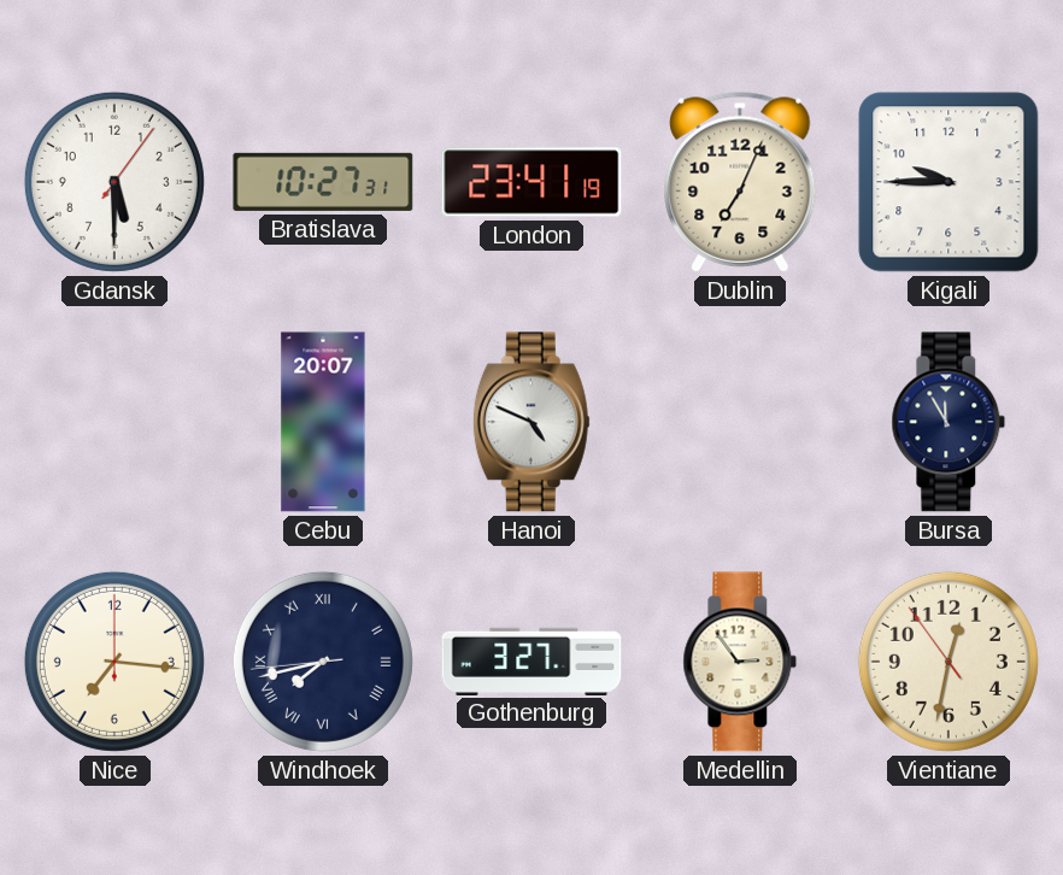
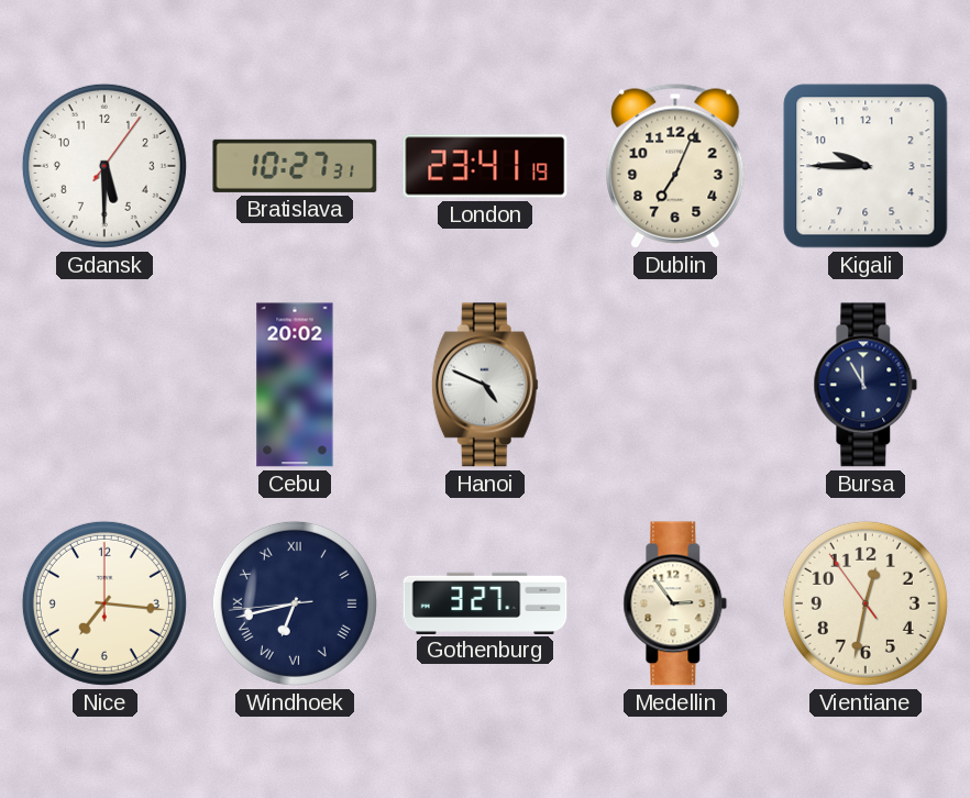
Cebu: 20:07 -> 20:02
Windhoek: 7:42 -> 6:42
